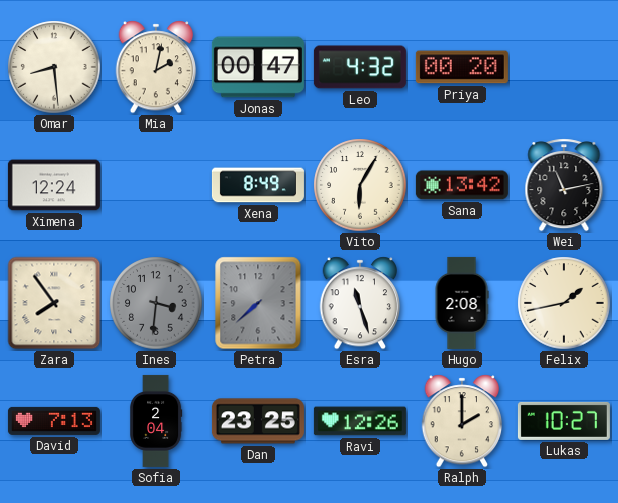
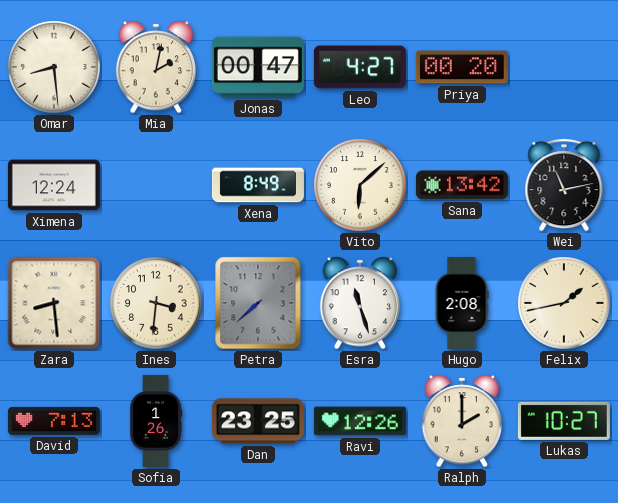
Leo: 4:32 -> 4:27
Vito: 6:05 -> 6:08
Zara: 7:54 -> 8:29
Ines dial: grey -> cream
Sofia: 2:04 -> 1:26
